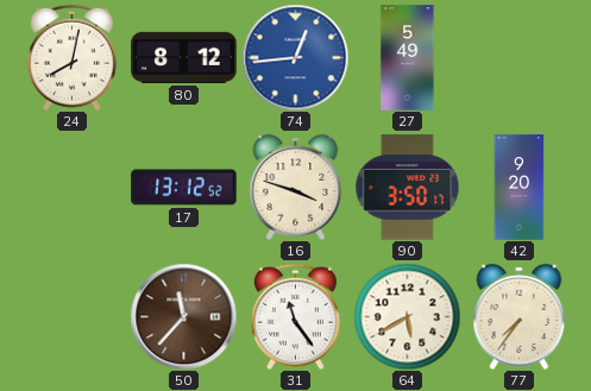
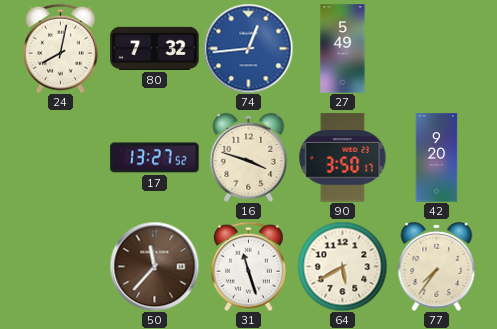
80: 8:12 -> 7:32
17: 13:12 -> 13:27
31: 11:24 -> 11:27
